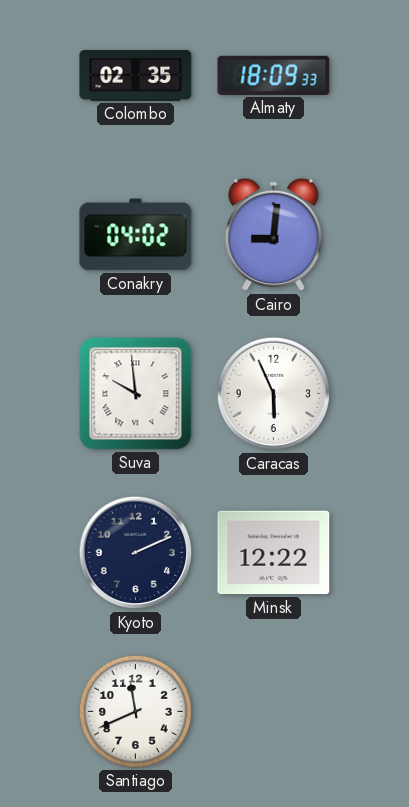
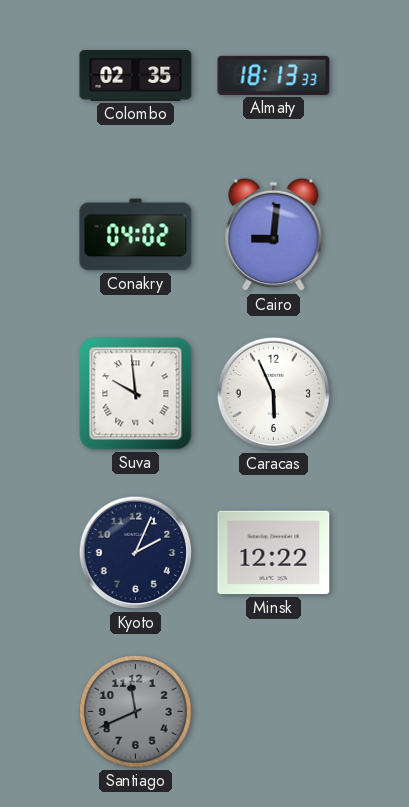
Almaty: 18:09 -> 18:13
Kyoto: 2:11 -> 2:04
Santiago dial: white -> grey
